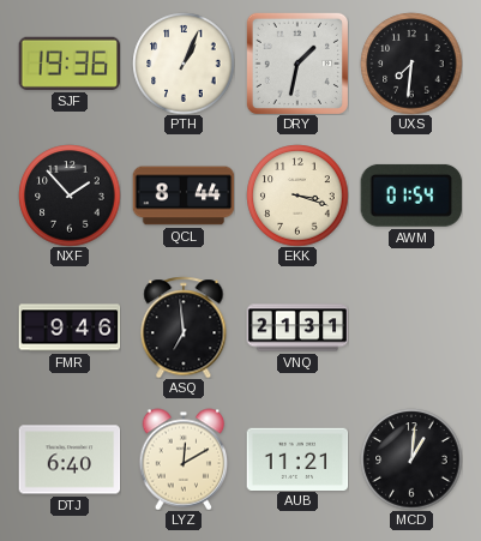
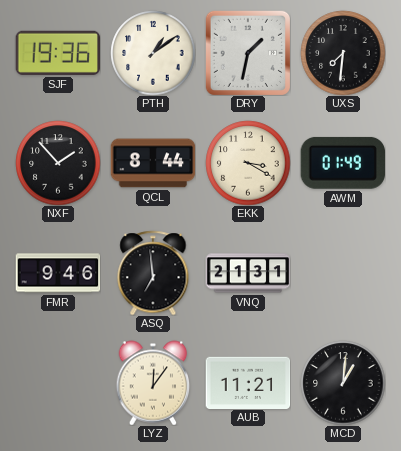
PTH: 1:04 -> 1:09
EKK: 3:18 -> 3:20
AWM: 01:54 -> 01:49
DTJ: 6:40 -> none
LYZ: 12:10 -> 12:06
